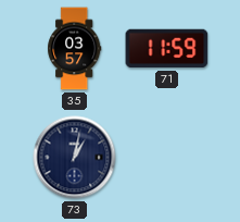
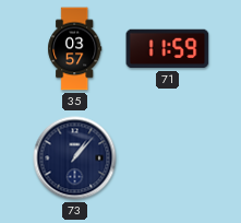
73: 1:02 -> 1:07
